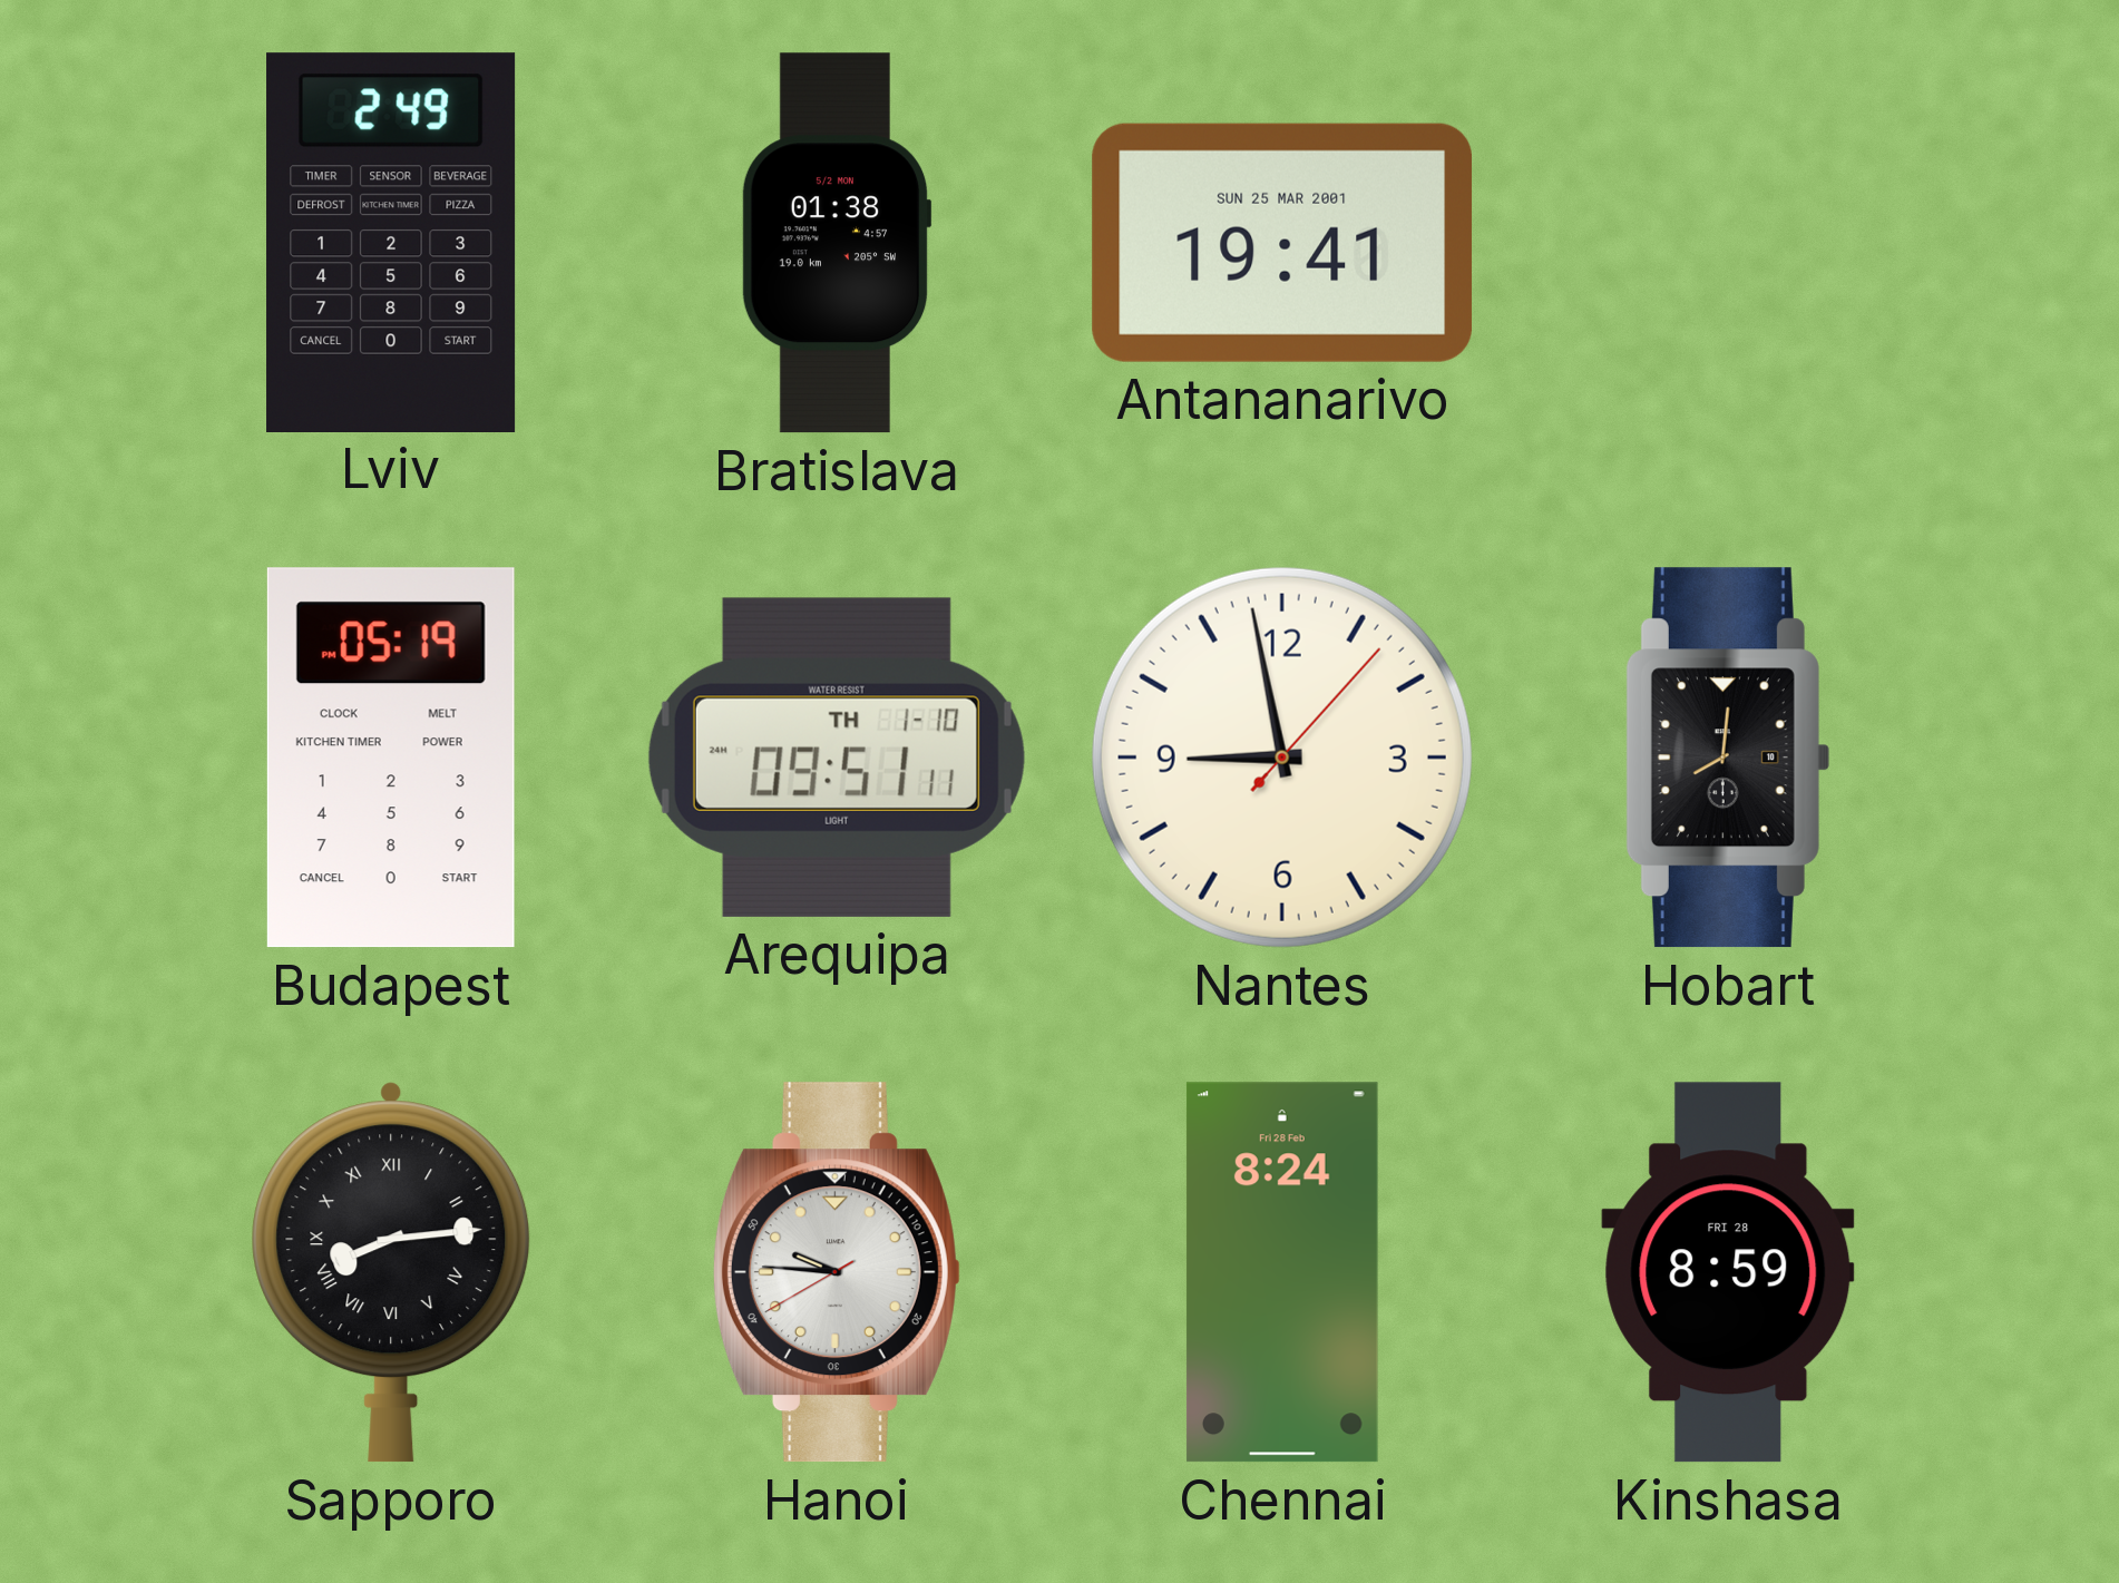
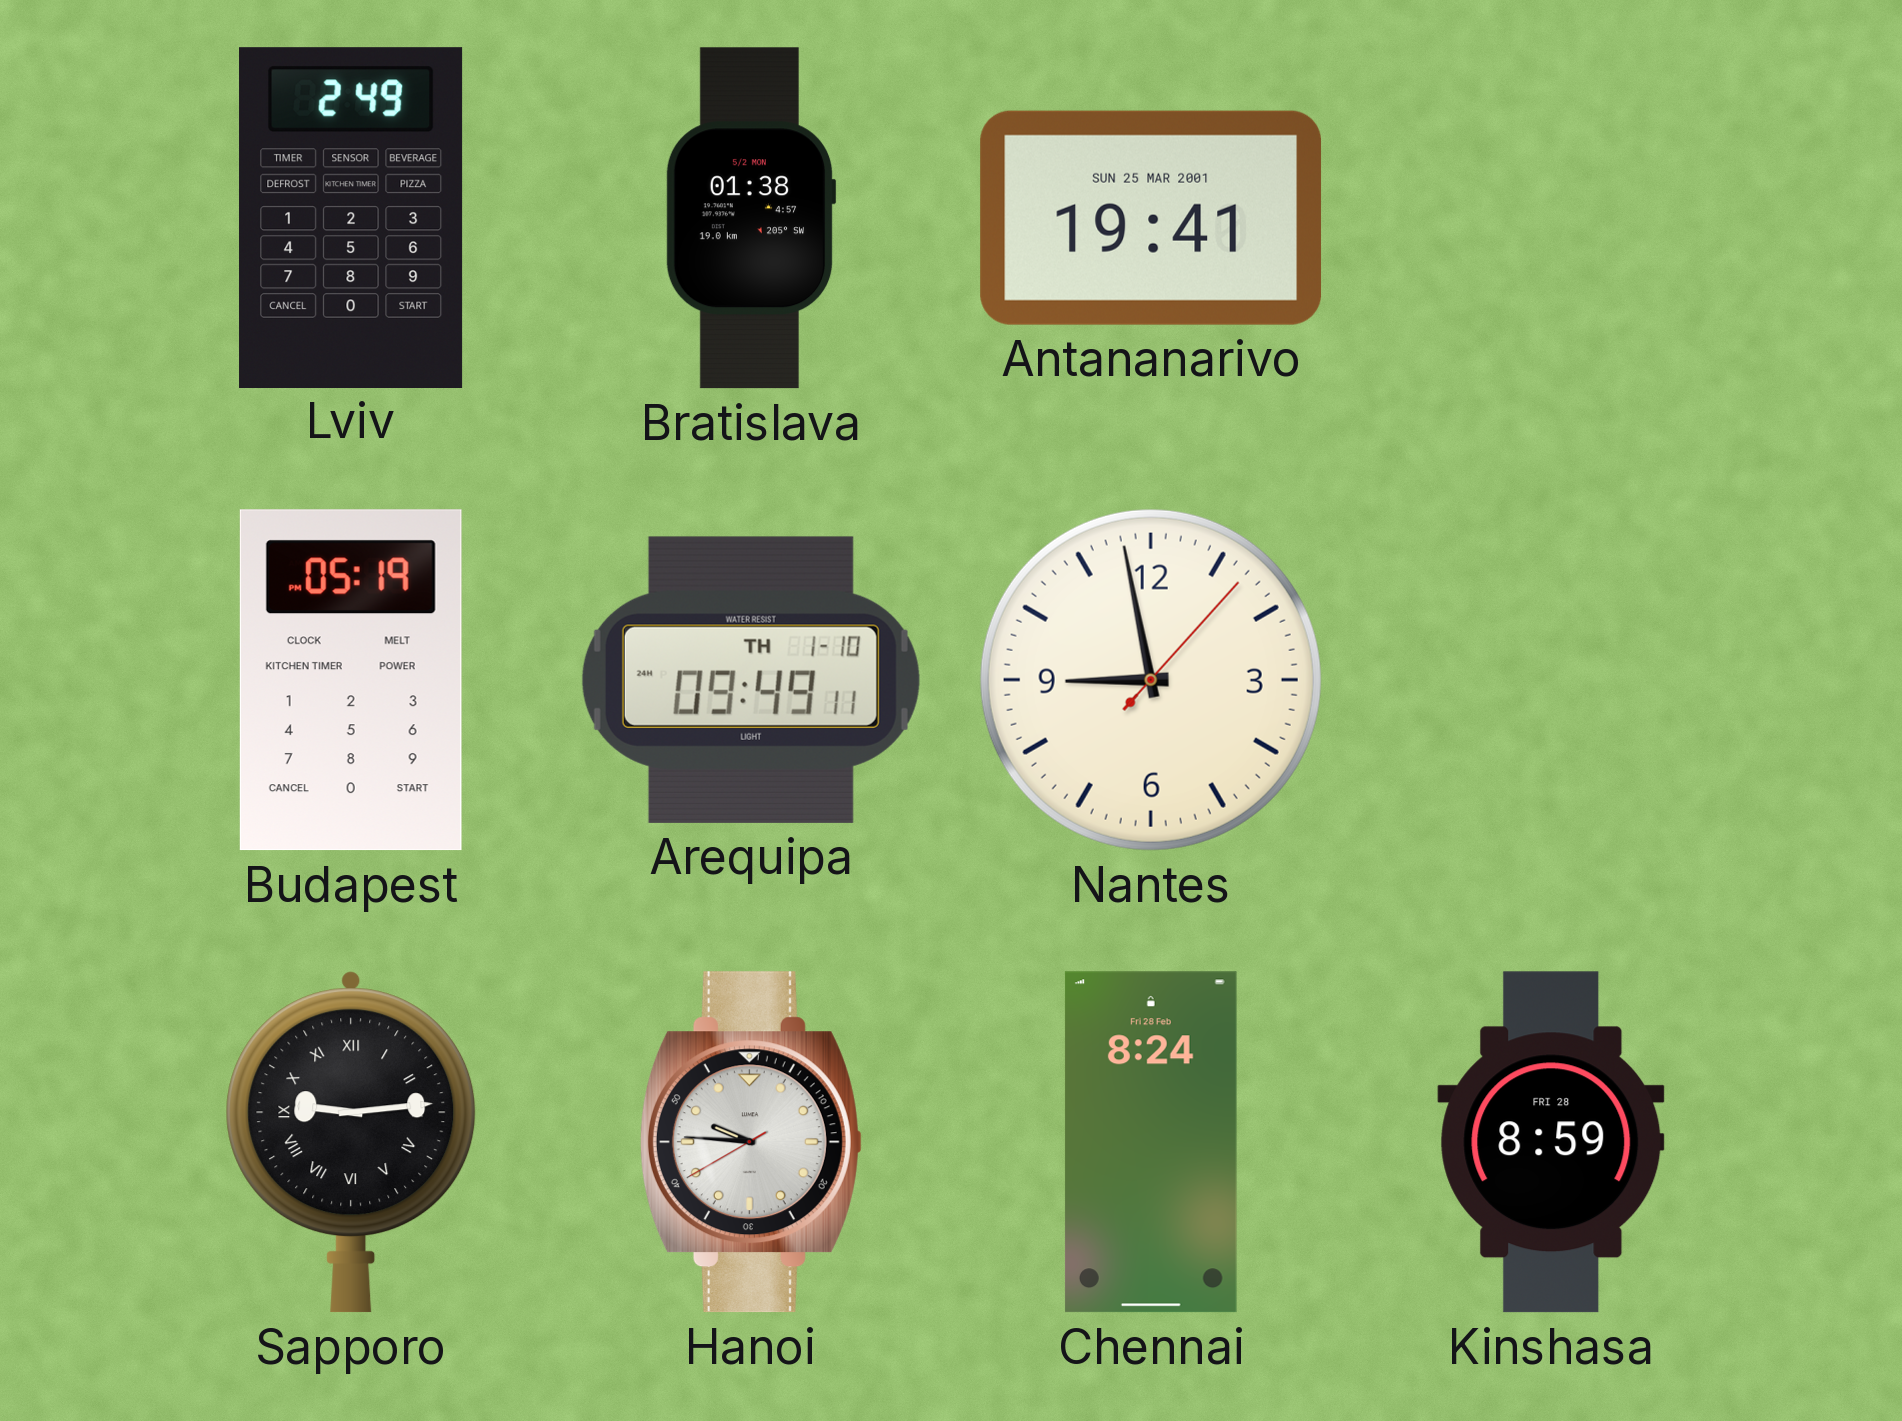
Arequipa: 09:51 -> 09:49
Hobart: 8:01 -> none
Sapporo: 8:14 -> 9:14
